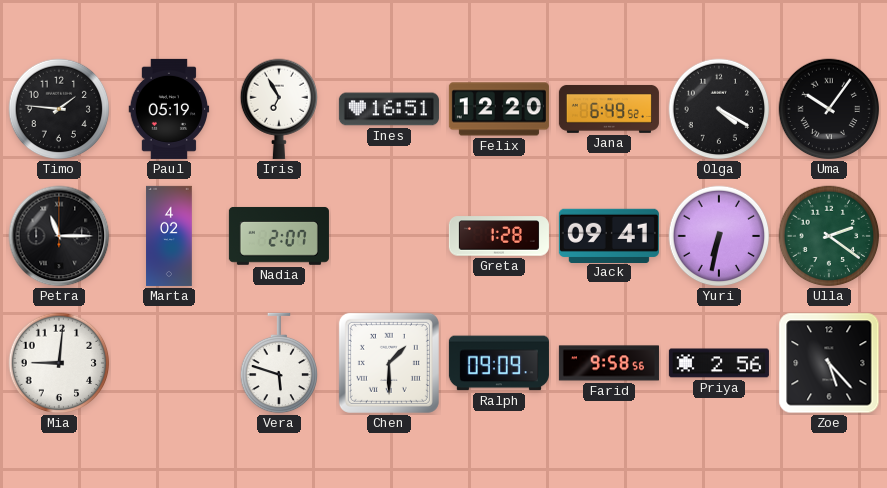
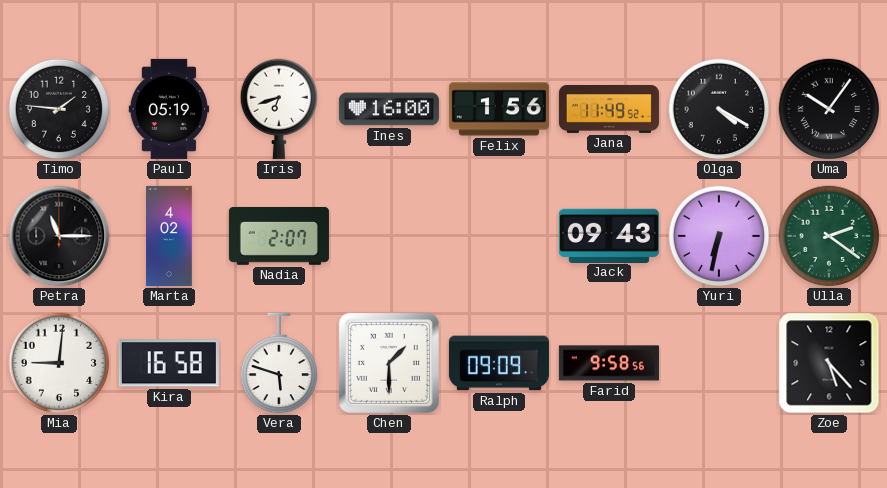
Iris: 6:55 -> 6:42
Ines: 16:51 -> 16:00
Felix: 12:20 -> 1:56
Jana: 6:49 -> 11:49
Greta: 1:28 -> none
Jack: 09:41 -> 09:43
Kira: none -> 16:58
Priya: 2:56 -> none
